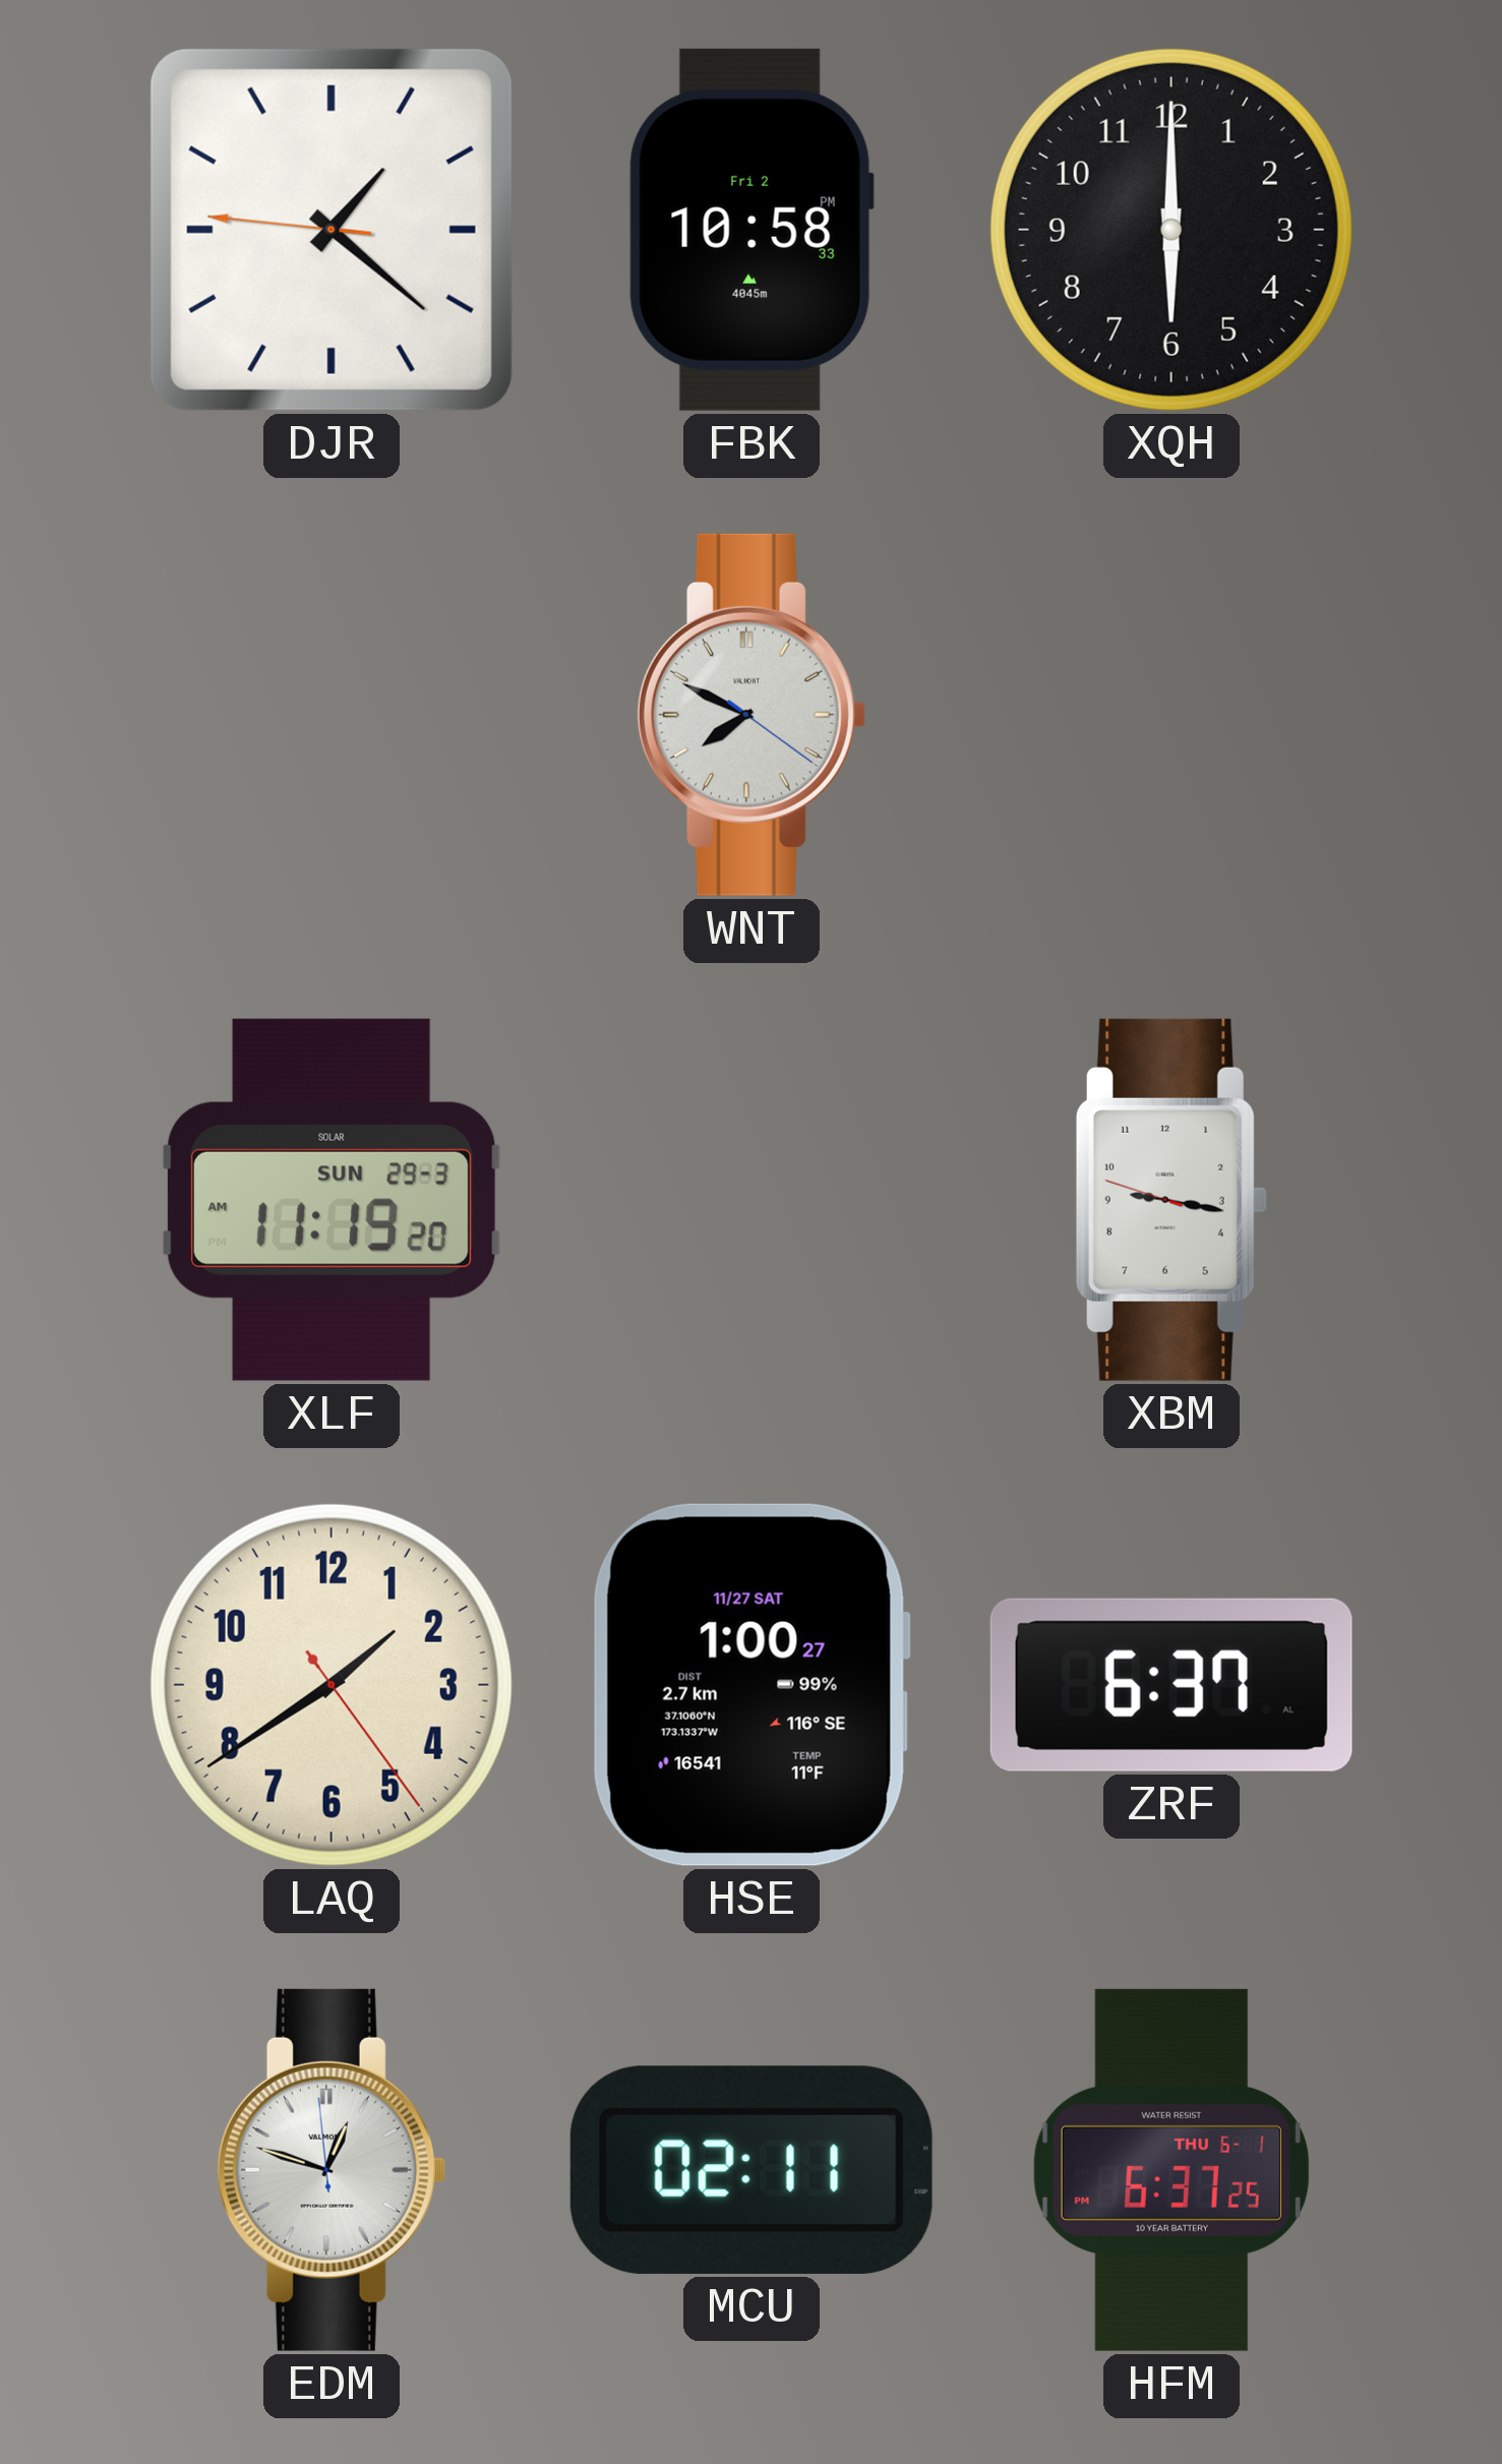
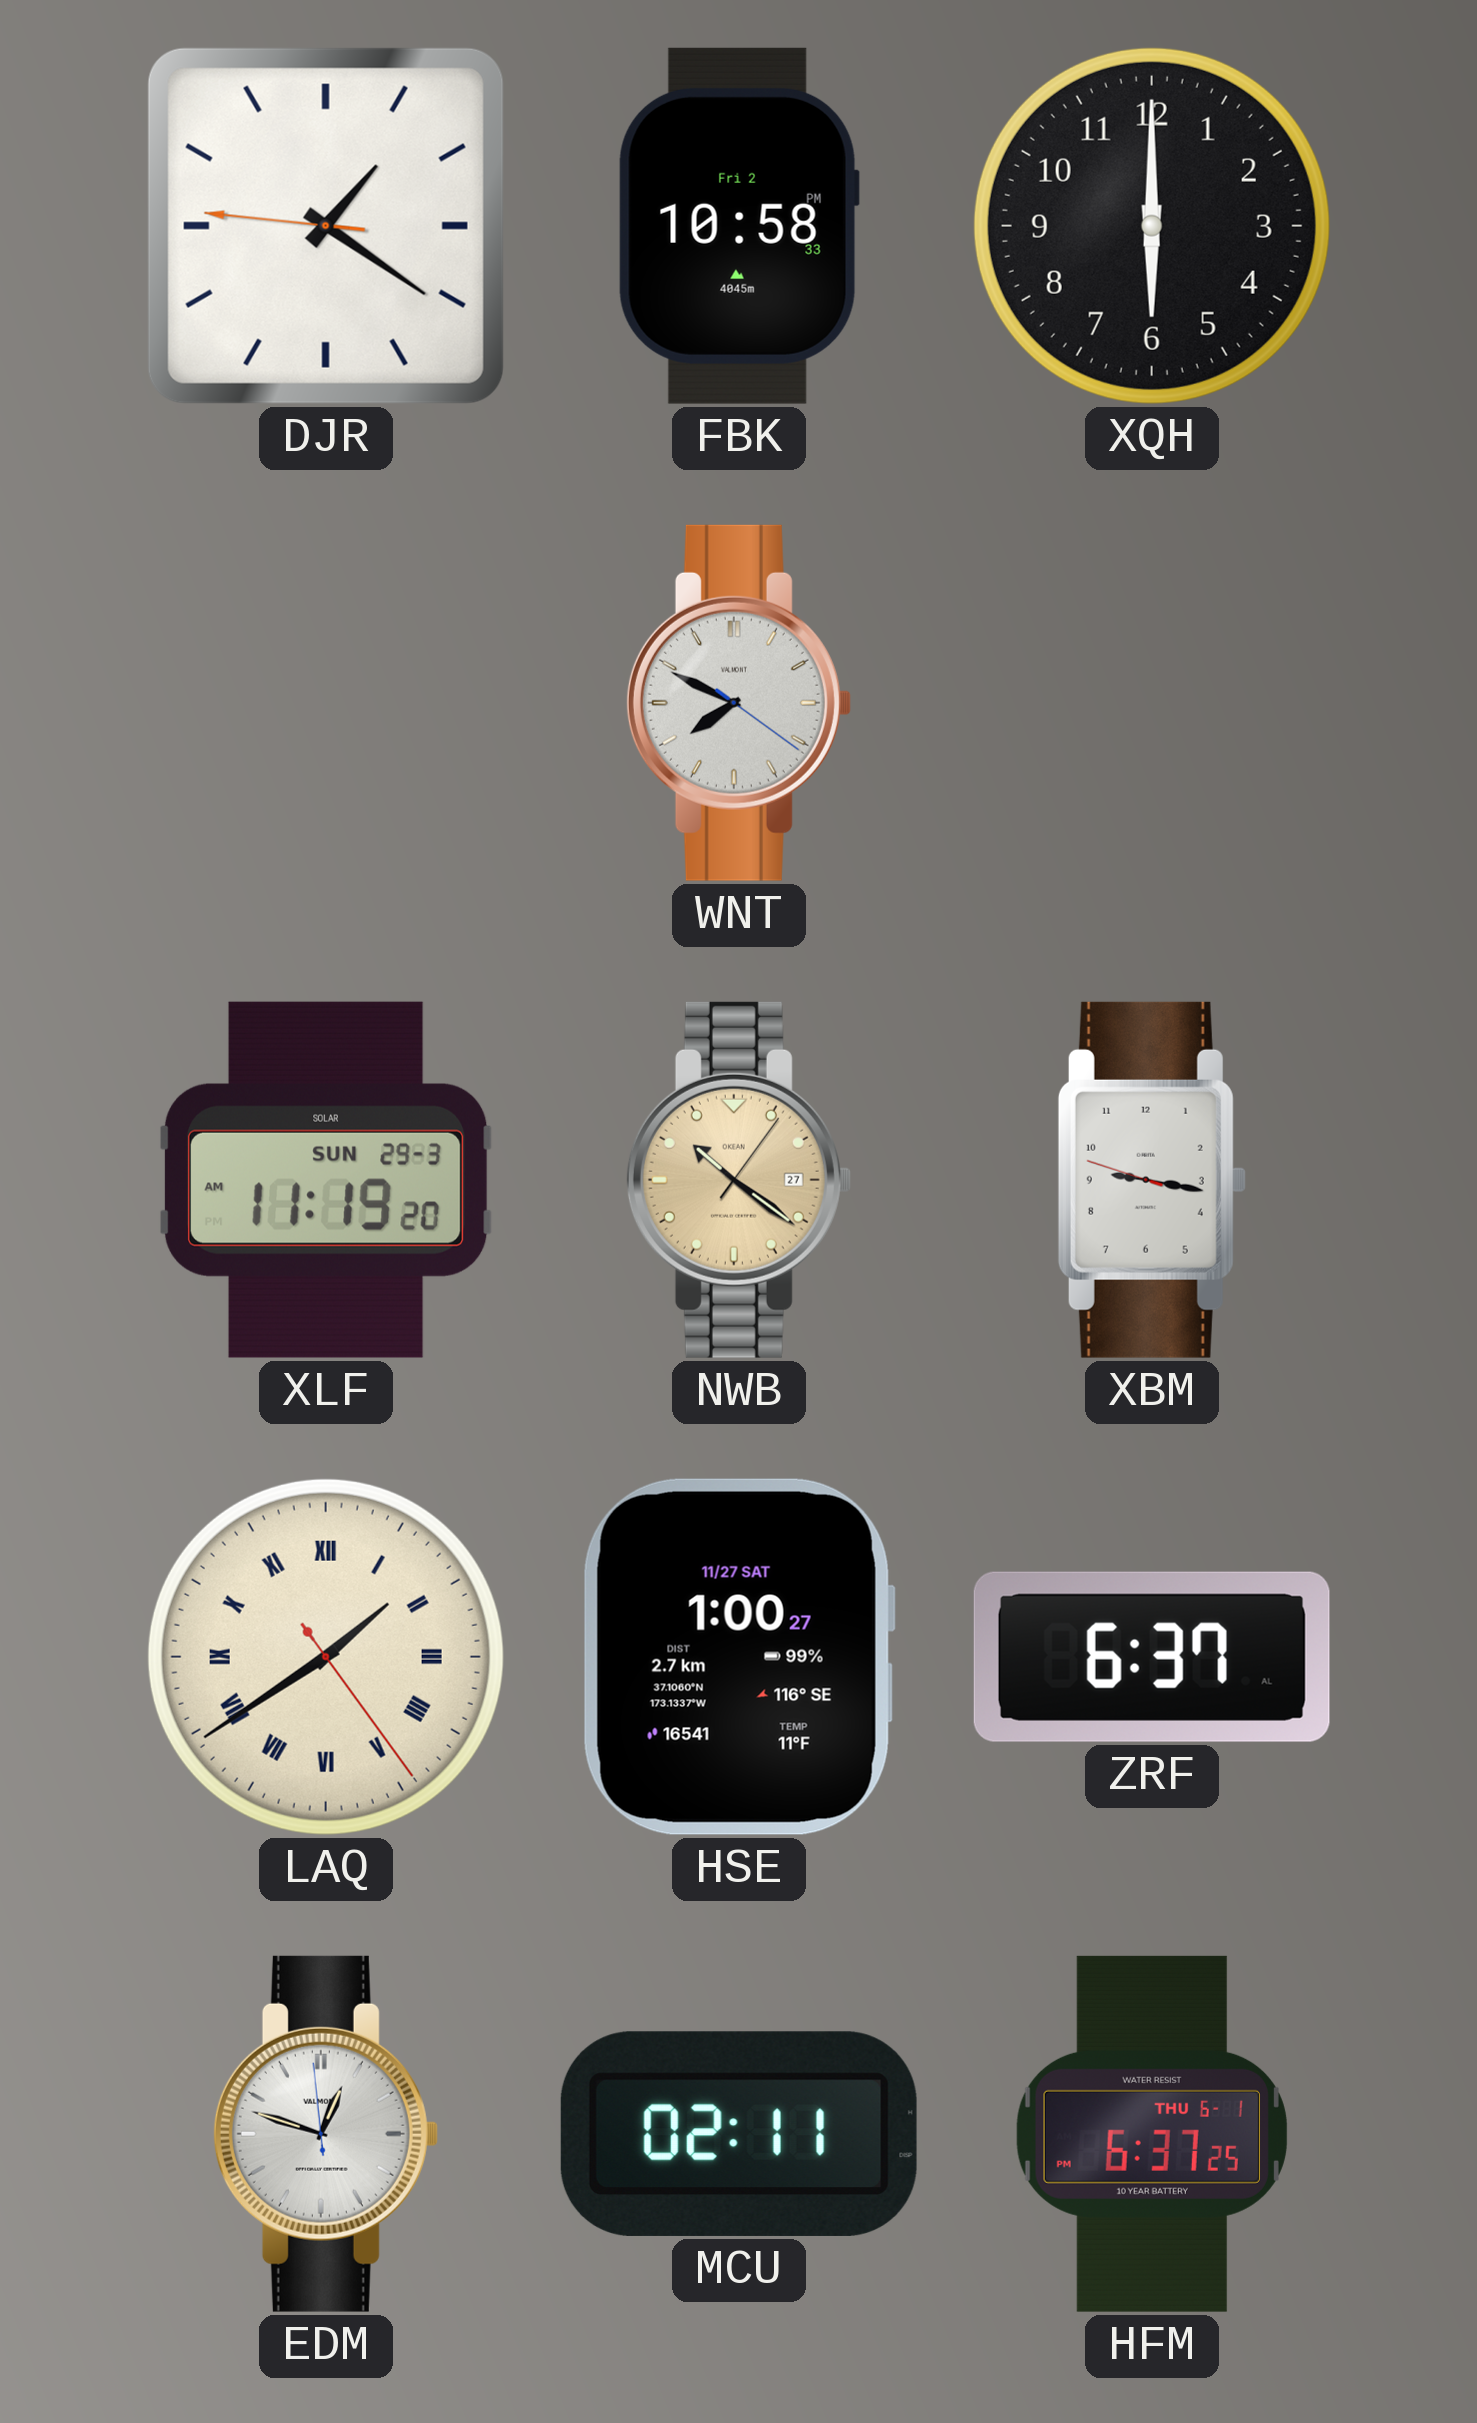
DJR: 1:21 -> 1:20
NWB: none -> 10:21
LAQ numerals: Arabic -> Roman
